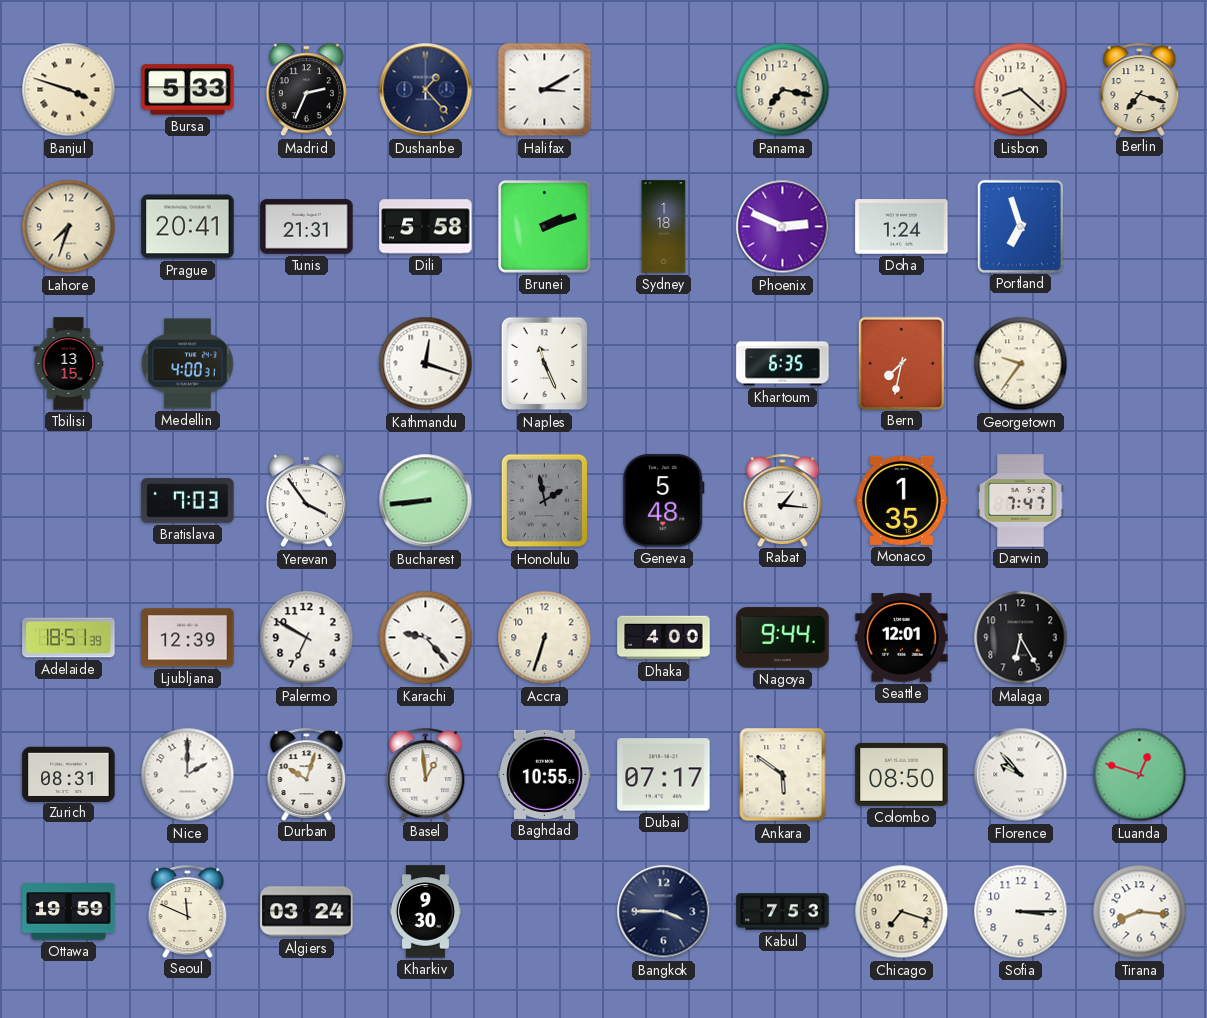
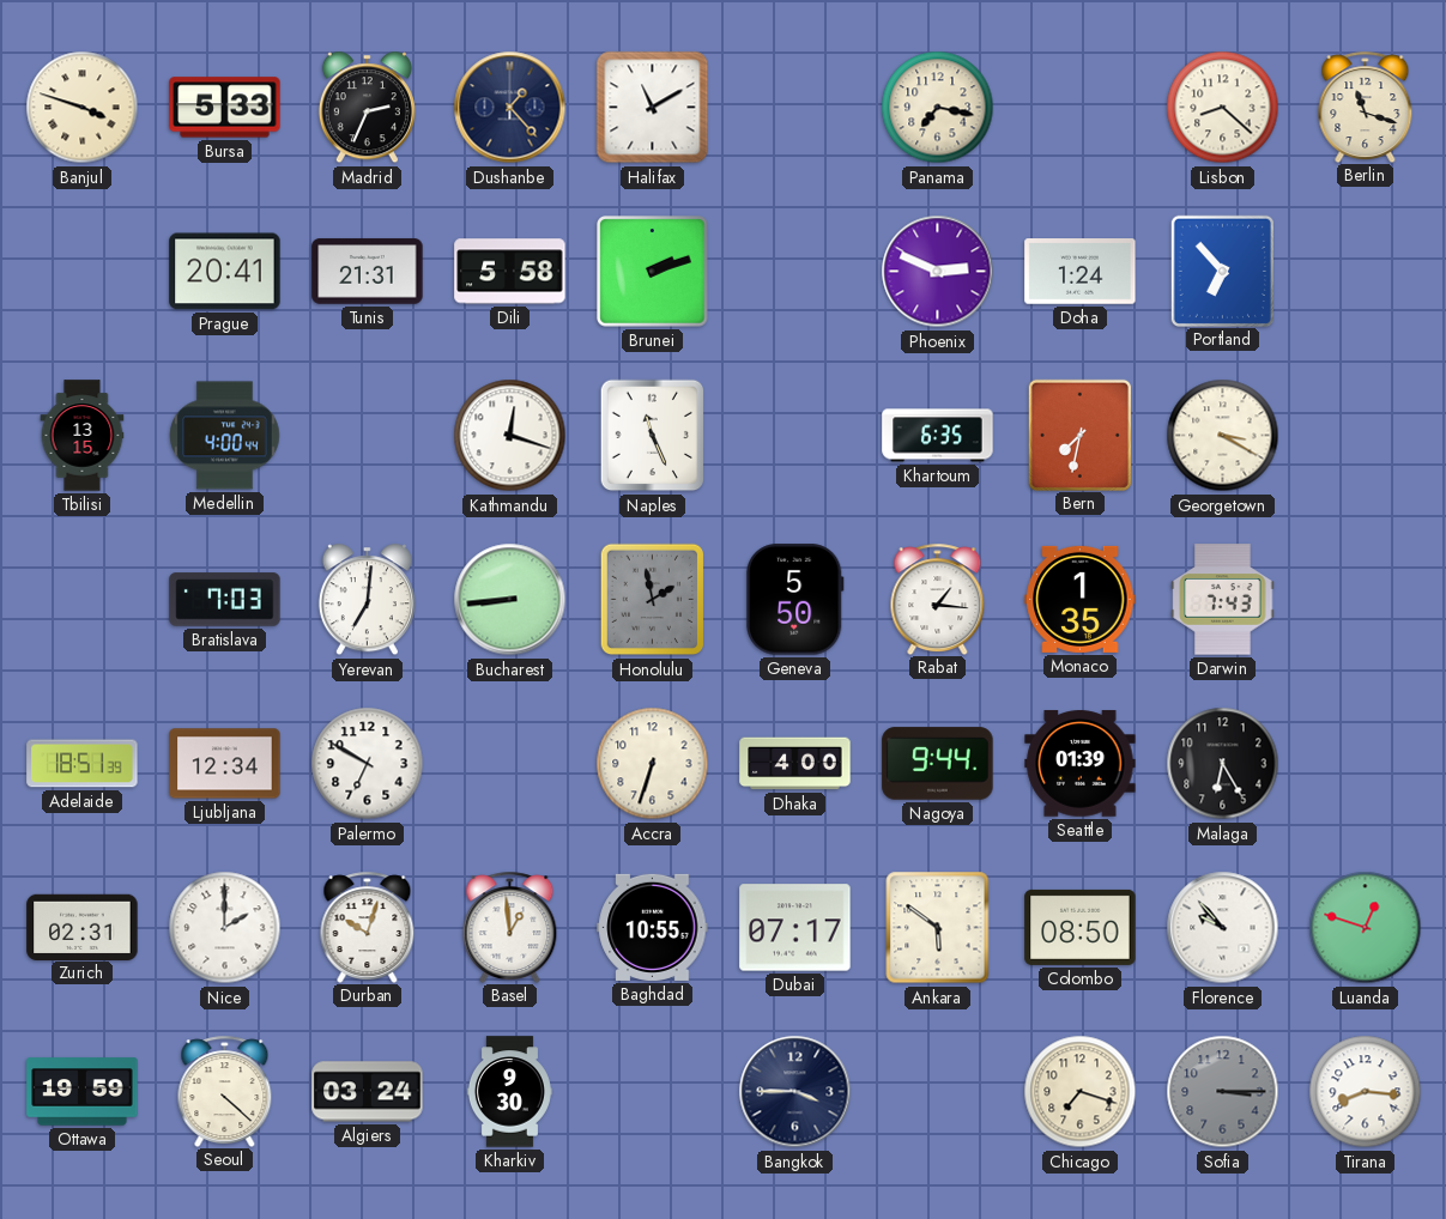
Halifax: 3:10 -> 11:10
Berlin: 7:18 -> 11:18
Lahore: 7:33 -> none
Sydney: 1:18 -> none
Portland: 6:57 -> 6:53
Medellin: 4:00:31 -> 4:00:44
Georgetown: 9:36 -> 3:20
Yerevan: 3:54 -> 7:01
Geneva: 5:48 -> 5:50
Darwin: 7:47 -> 7:43
Ljubljana: 12:39 -> 12:34
Karachi: 9:23 -> none
Seattle: 12:01 -> 01:39
Zurich: 08:31 -> 02:31
Seoul: 11:49 -> 4:22
Kabul: 7:53 -> none
Sofia dial: white -> grey
